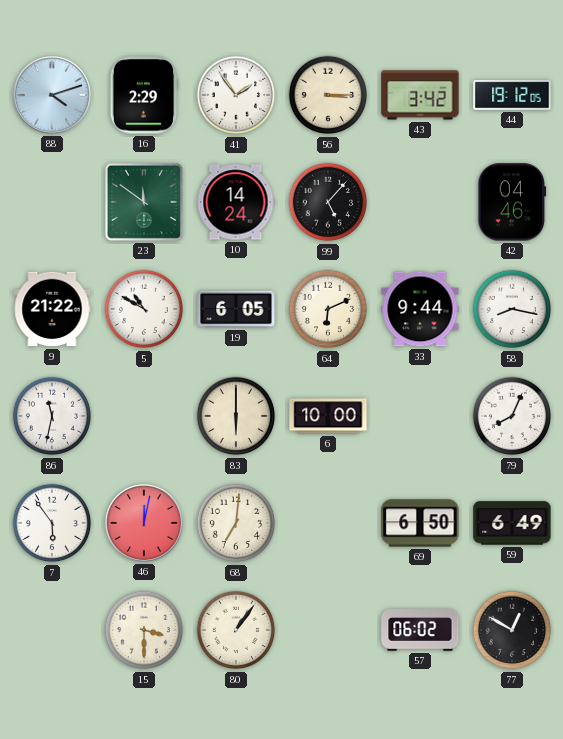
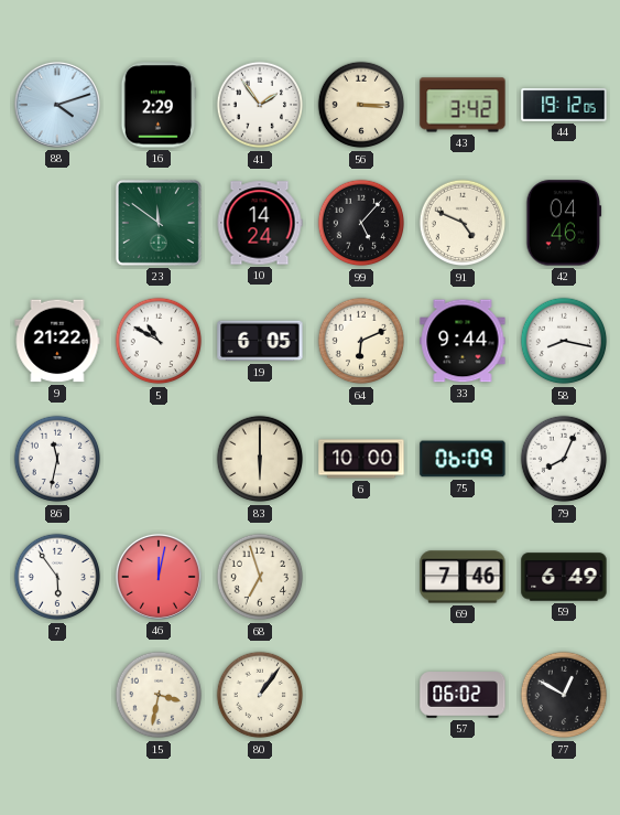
91: none -> 4:49
75: none -> 06:09
68: 7:01 -> 6:57
69: 6:50 -> 7:46
15: 3:30 -> 3:32
